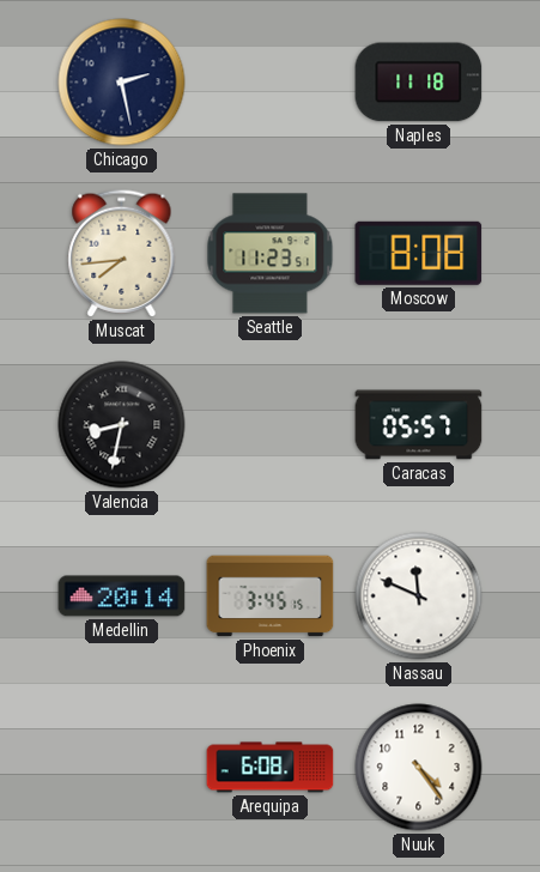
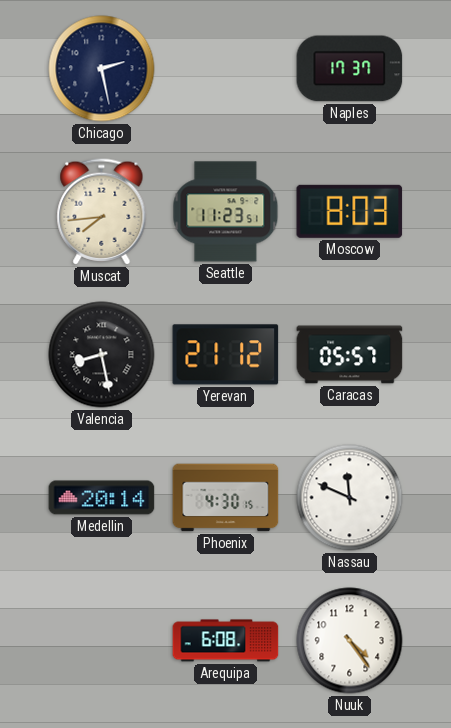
Naples: 11:18 -> 17:37
Moscow: 8:08 -> 8:03
Valencia: 8:32 -> 8:28
Yerevan: none -> 21:12
Phoenix: 3:45 -> 4:30
